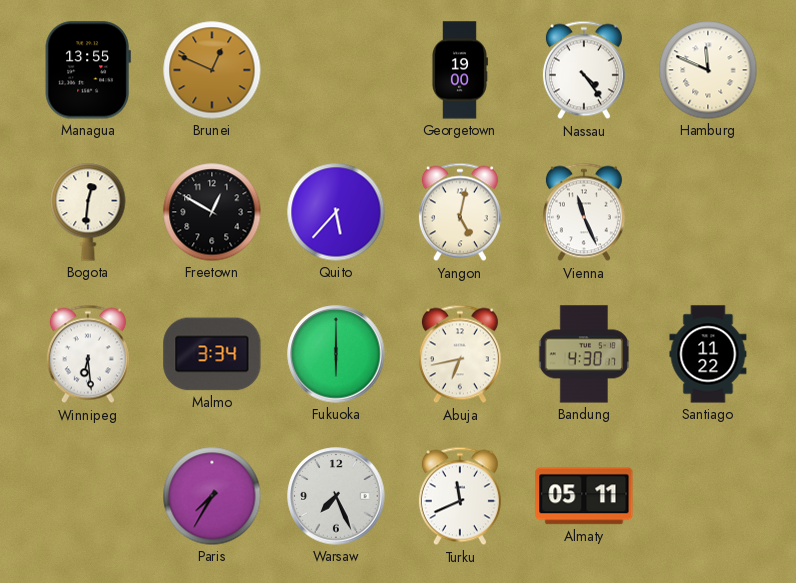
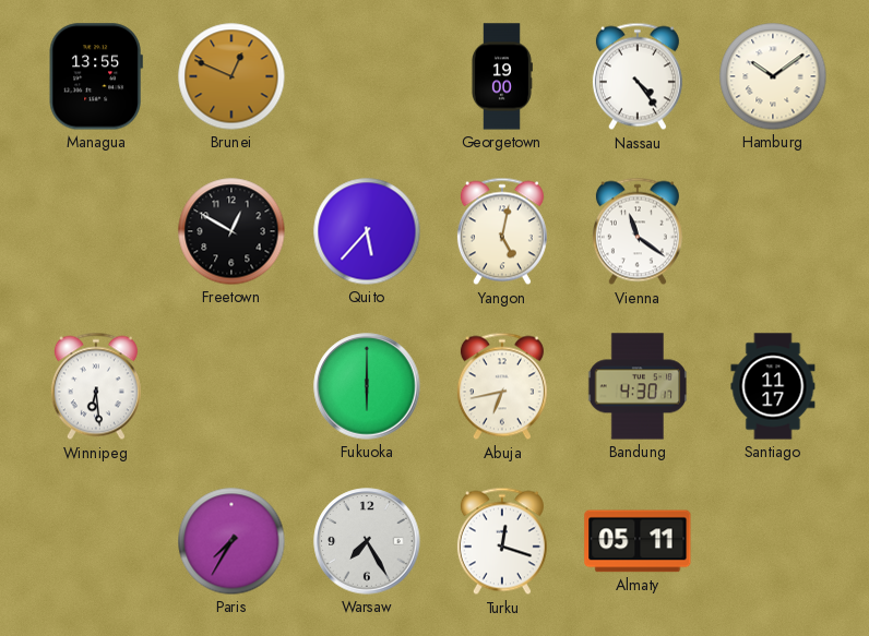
Hamburg: 11:49 -> 10:09
Bogota: 12:31 -> none
Vienna: 11:26 -> 11:21
Malmo: 3:34 -> none
Santiago: 11:22 -> 11:17
Warsaw: 7:26 -> 7:25
Turku: 11:41 -> 12:18
